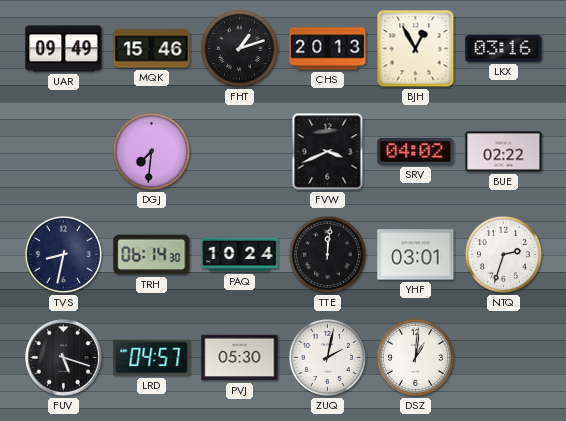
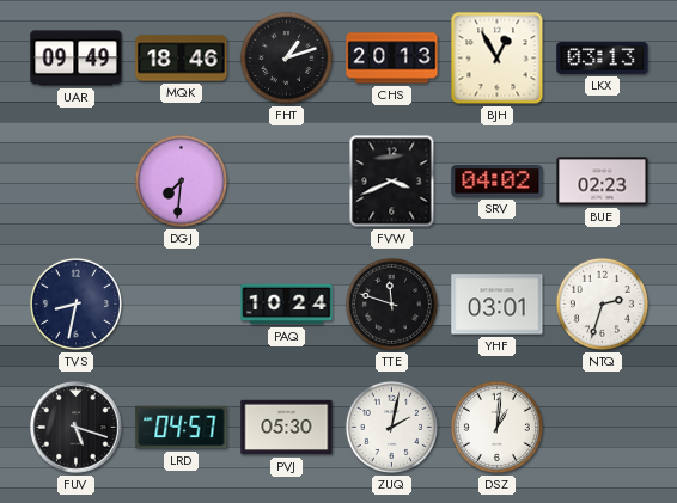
MQK: 15:46 -> 18:46
LKX: 03:16 -> 03:13
BUE: 02:22 -> 02:23
TRH: 06:14 -> none
TTE: 12:01 -> 11:48
